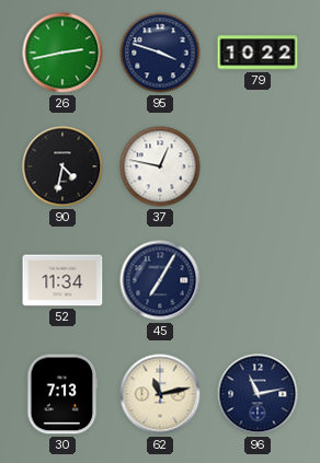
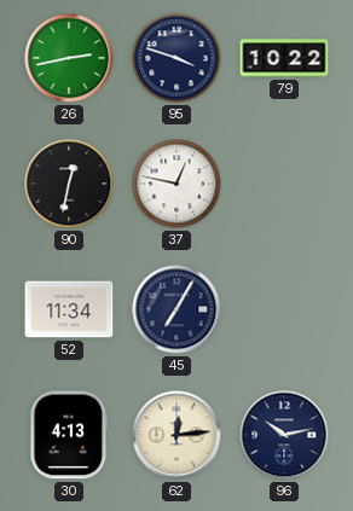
90: 4:32 -> 12:32
30: 7:13 -> 4:13
62: 11:13 -> 12:14
96: 11:13 -> 10:13
